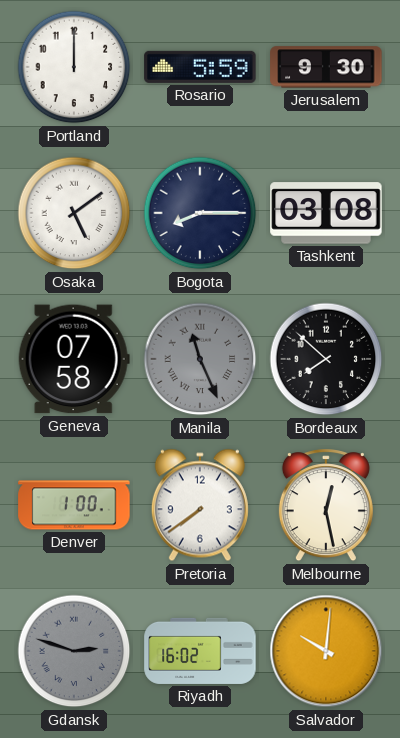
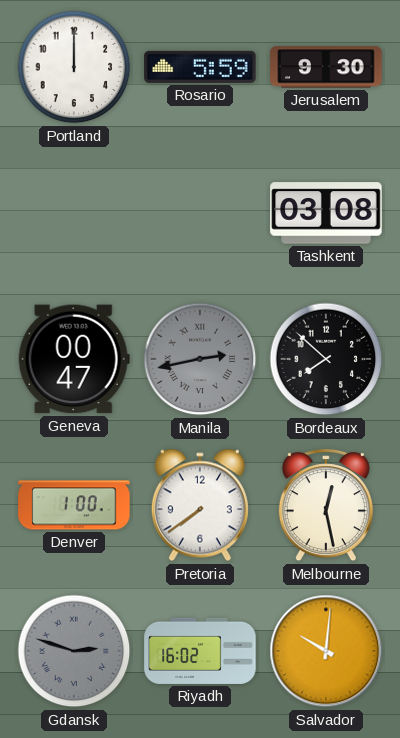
Osaka: 5:09 -> none
Bogota: 8:15 -> none
Geneva: 07:58 -> 00:47
Manila: 11:26 -> 2:43
